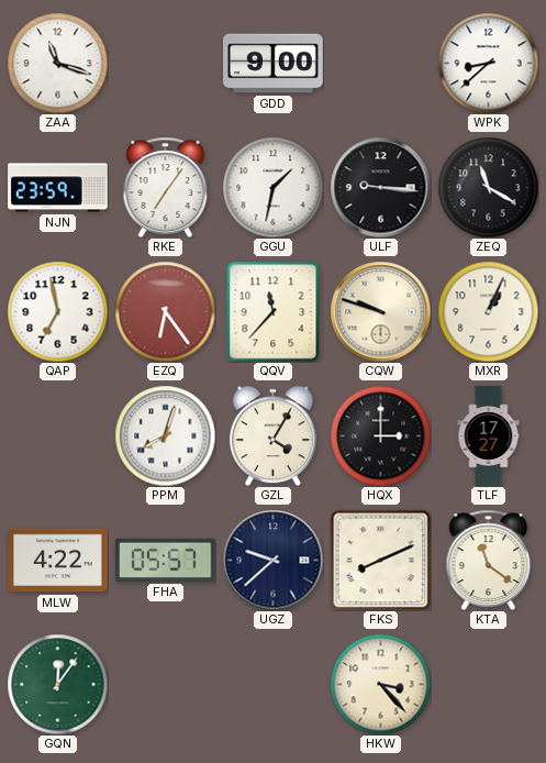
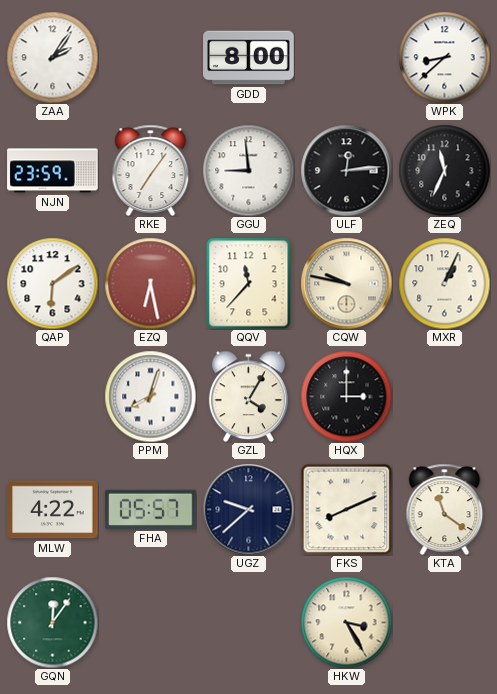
ZAA: 11:18 -> 2:06
GDD: 9:00 -> 8:00
GGU: 1:32 -> 8:59
ULF: 9:16 -> 12:14
ZEQ: 11:20 -> 11:34
QAP: 6:58 -> 6:09
EZQ: 6:24 -> 6:28
CQW: 9:48 -> 9:47
TLF: 17:27 -> none
HKW: 3:23 -> 3:25
